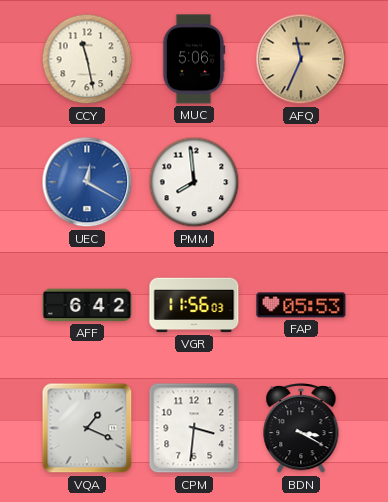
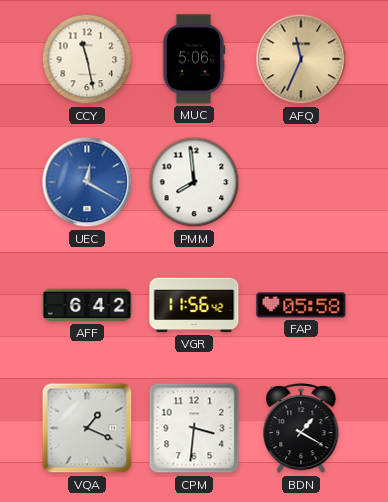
VGR: 11:56:03 -> 11:56:42
FAP: 05:53 -> 05:58
BDN: 3:20 -> 1:20
